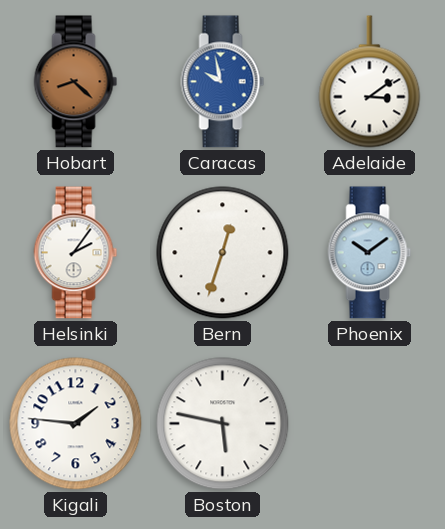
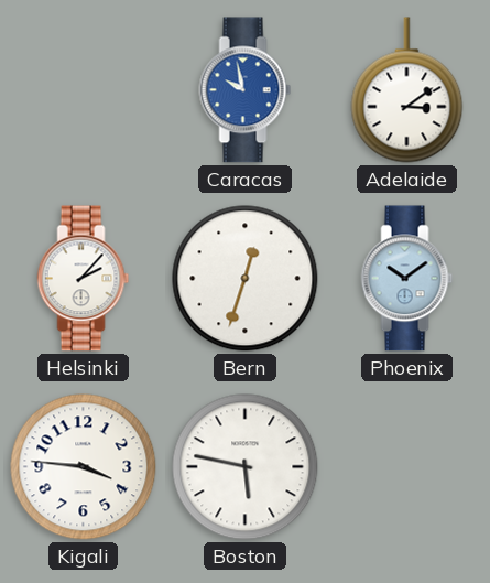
Hobart: 8:22 -> none
Helsinki: 2:06 -> 2:07
Kigali: 1:46 -> 3:46
